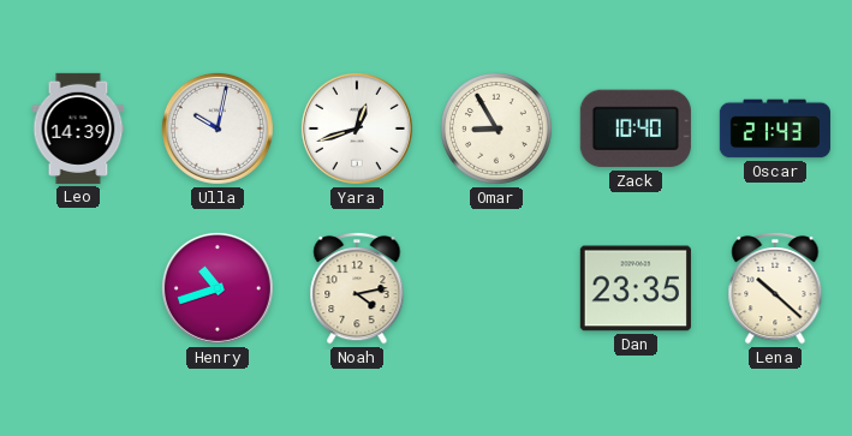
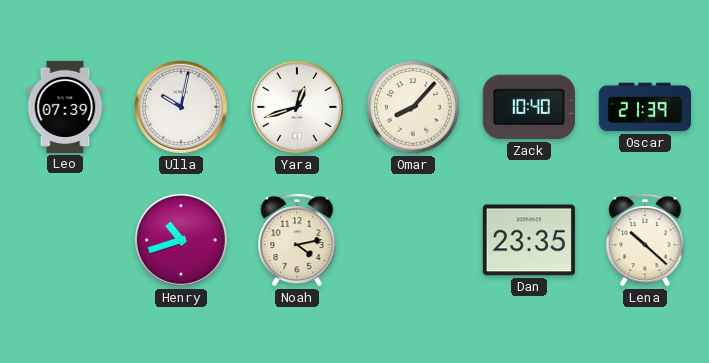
Leo: 14:39 -> 07:39
Omar: 8:55 -> 8:07
Oscar: 21:43 -> 21:39
